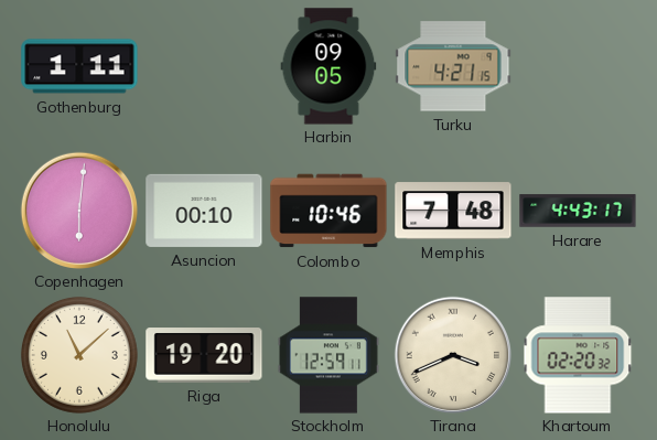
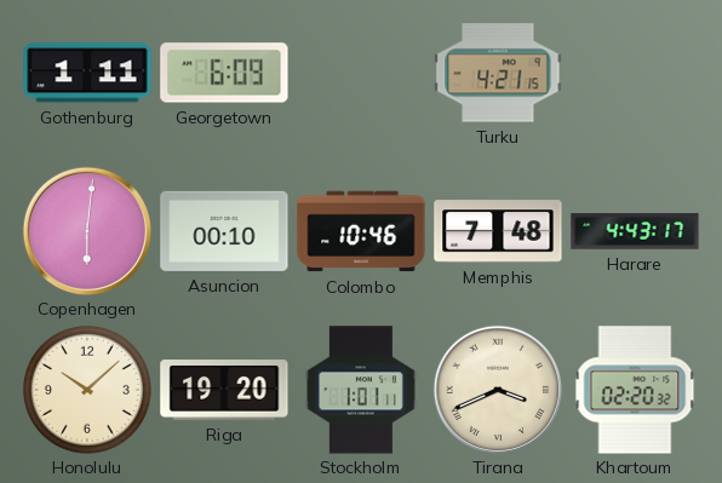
Georgetown: none -> 6:09
Harbin: 09:05 -> none
Honolulu: 11:08 -> 10:08
Stockholm: 12:59 -> 1:01
